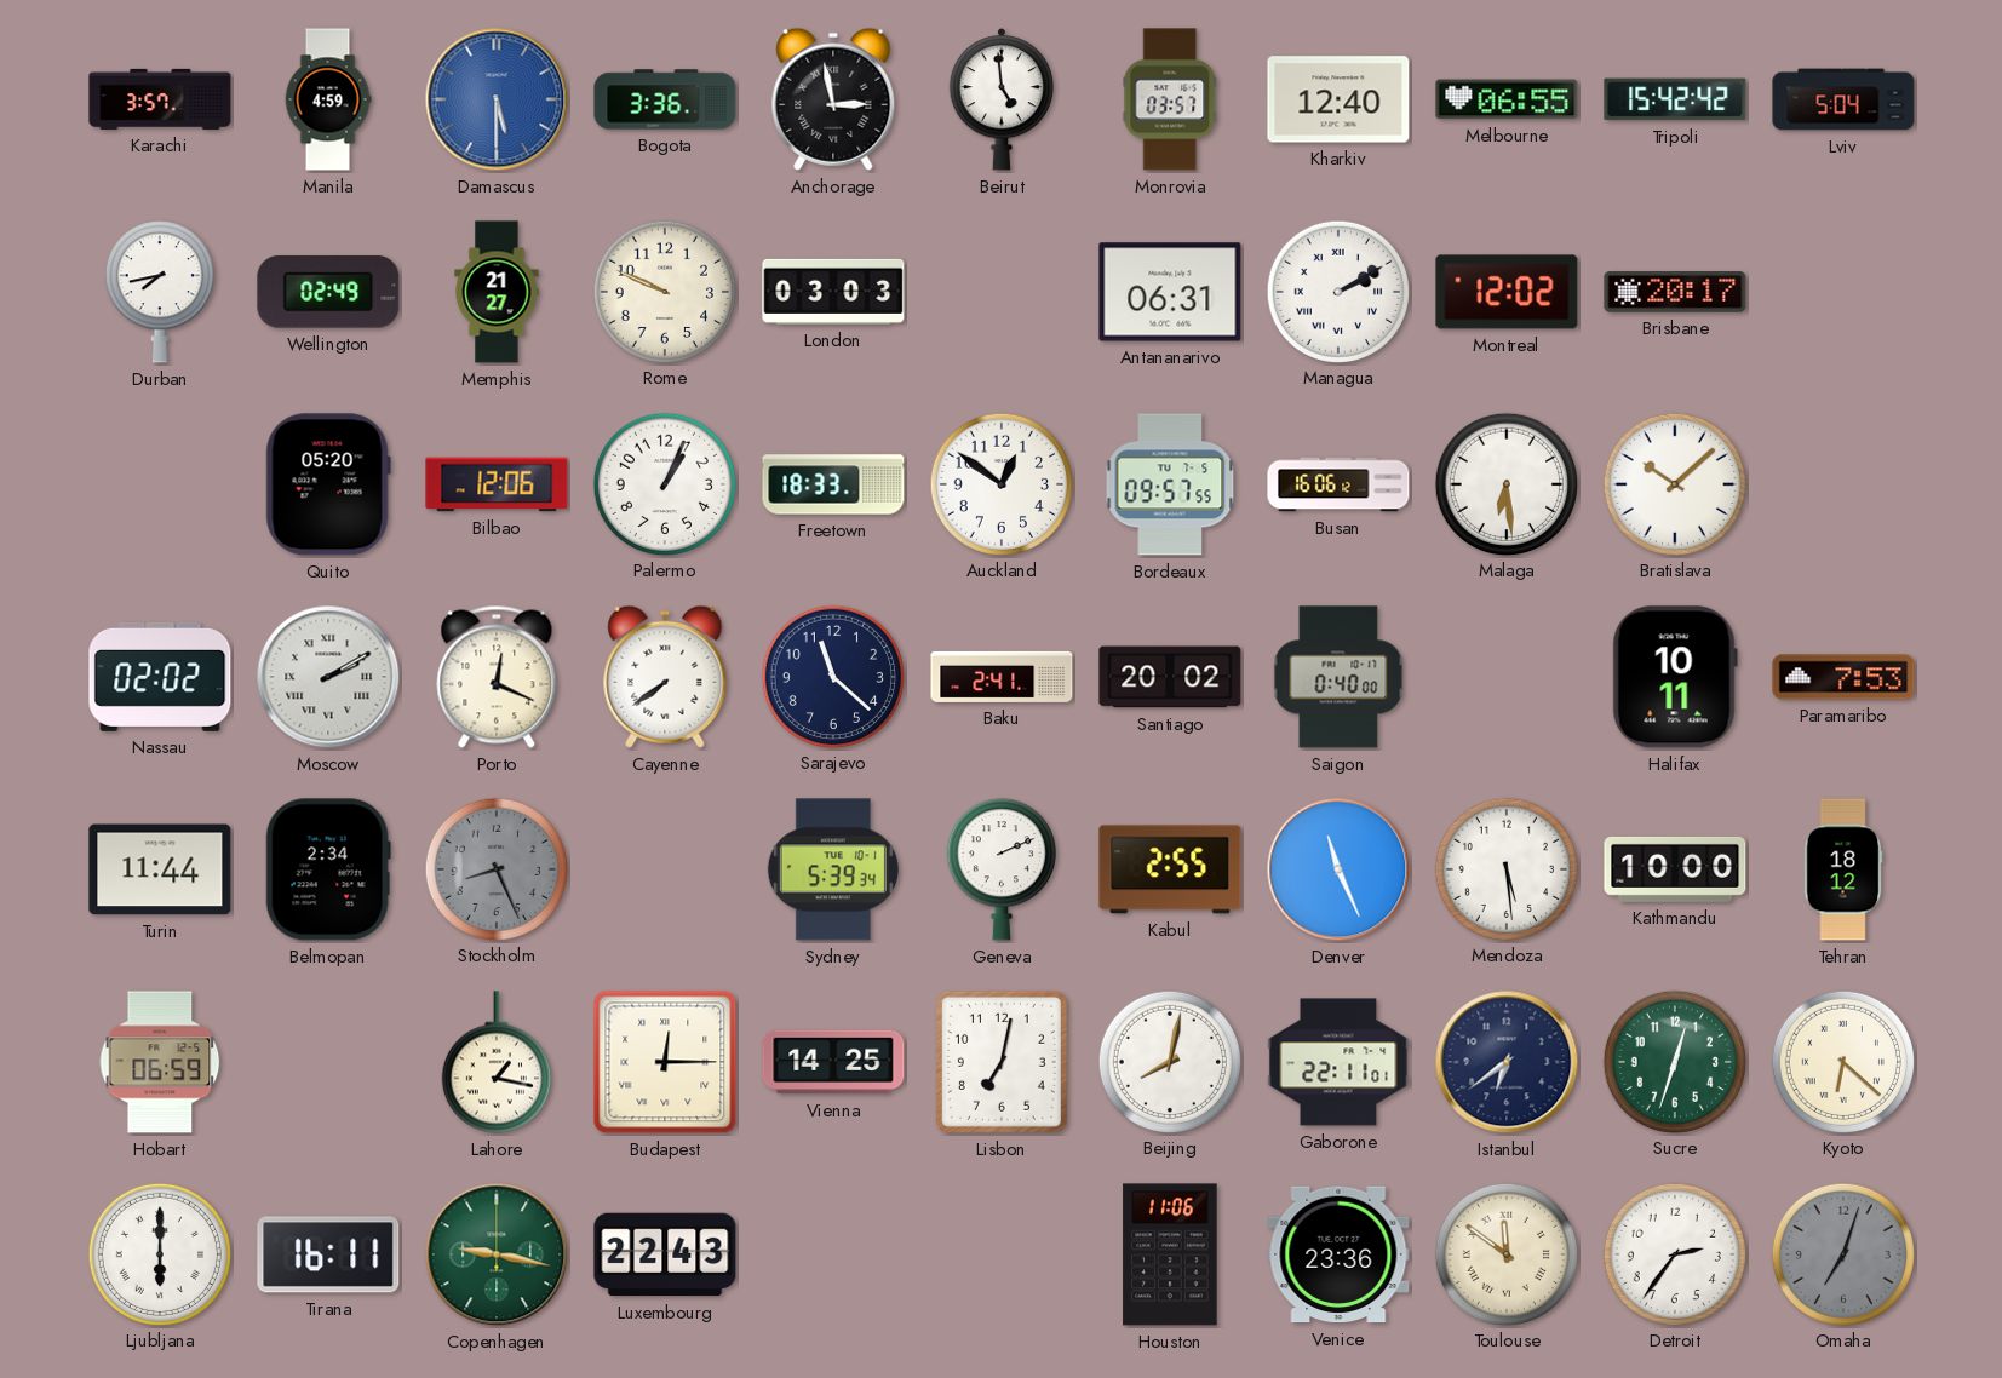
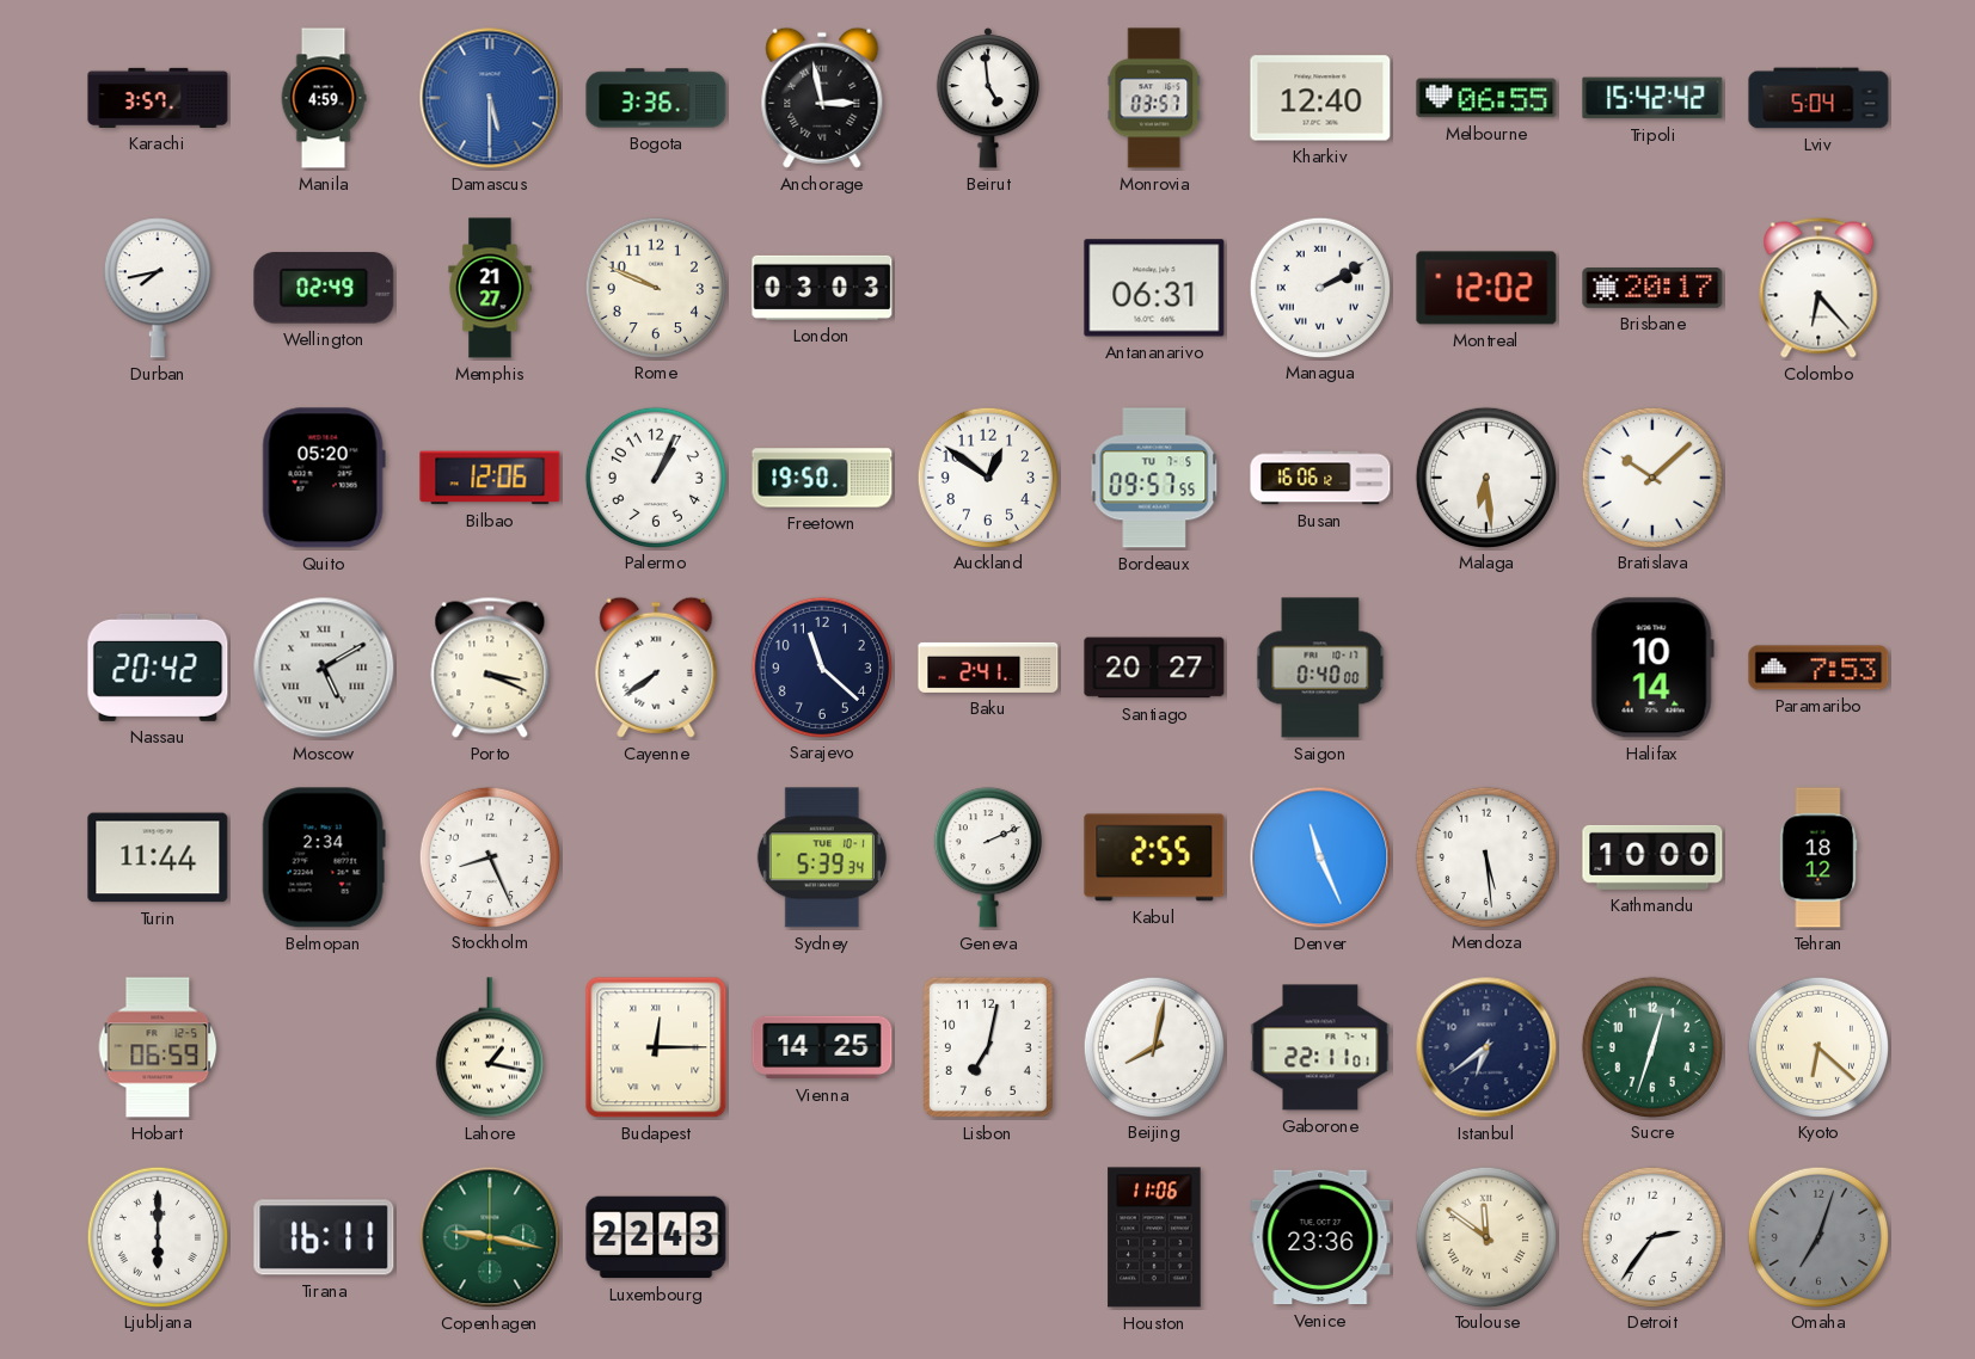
Colombo: none -> 6:23
Freetown: 18:33 -> 19:50
Nassau: 02:02 -> 20:42
Moscow: 2:10 -> 5:10
Porto: 12:19 -> 3:19
Santiago: 20:02 -> 20:27
Halifax: 10:11 -> 10:14
Stockholm dial: grey -> white
